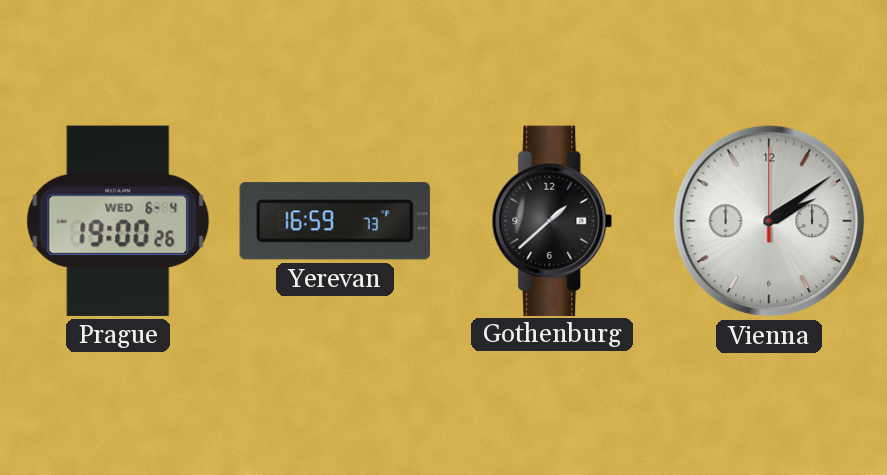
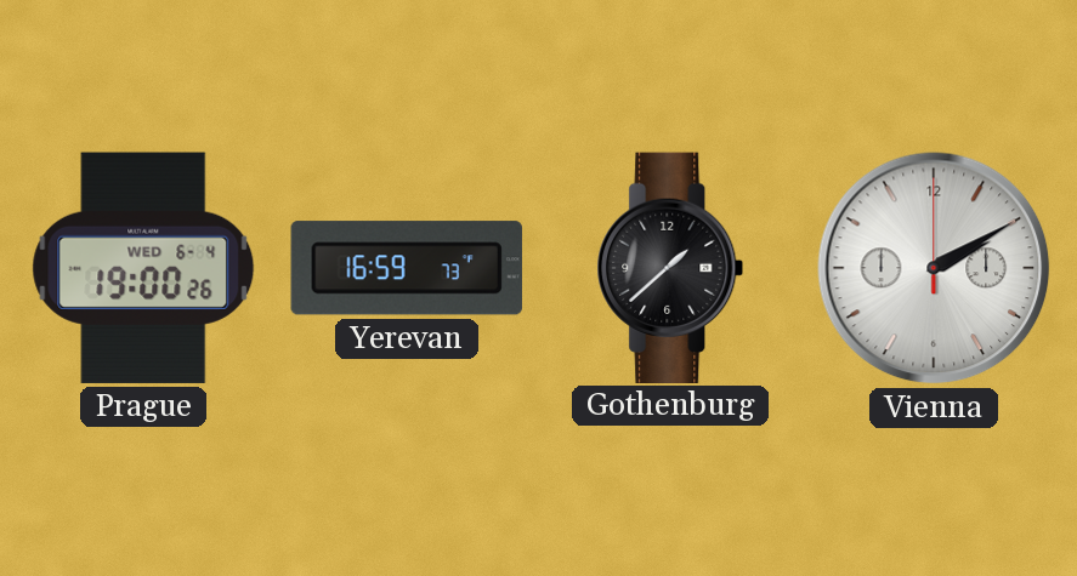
Vienna: 2:09 -> 2:10
